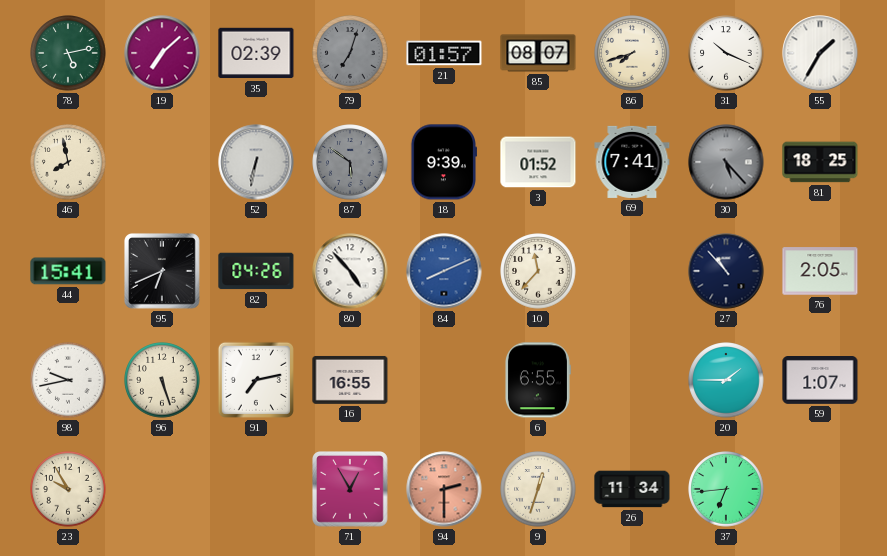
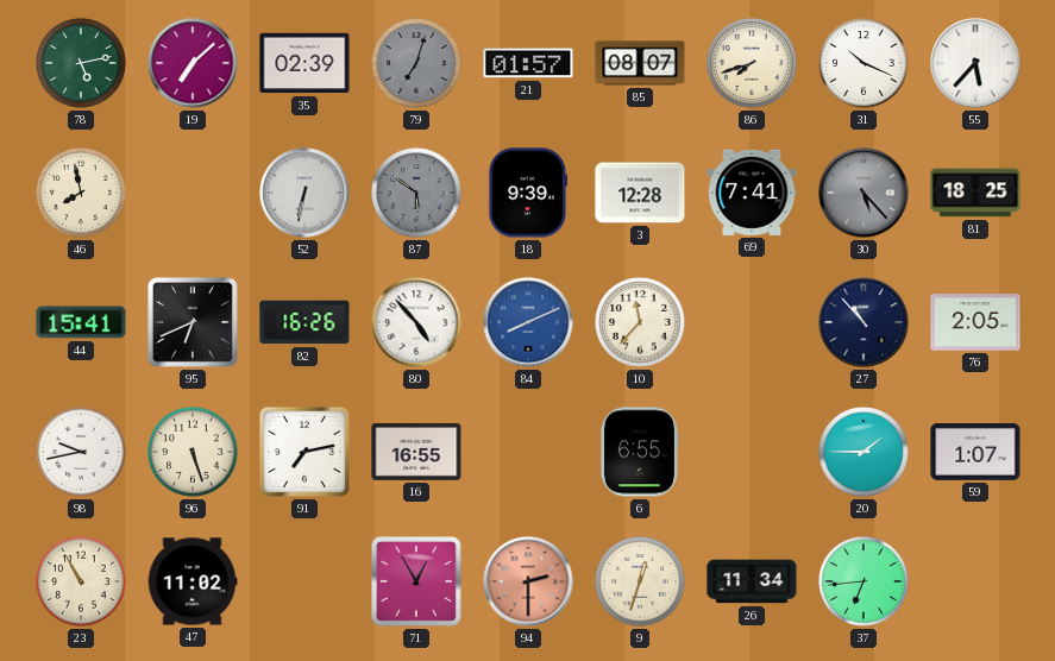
55: 1:35 -> 5:37
3: 01:52 -> 12:28
82: 04:26 -> 16:26
23: 9:55 -> 10:55
47: none -> 11:02
